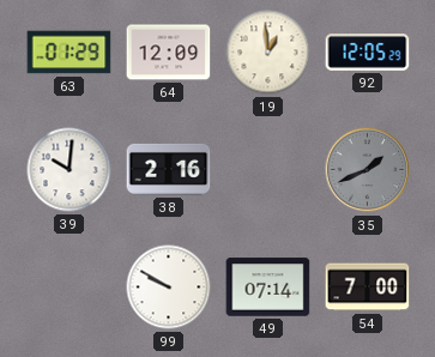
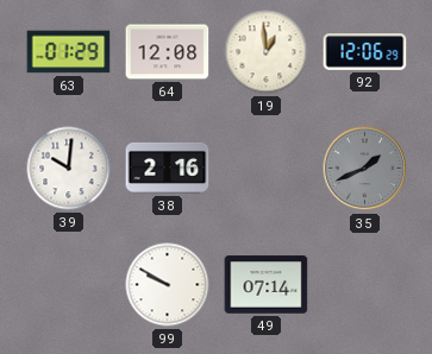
64: 12:09 -> 12:08
92: 12:05 -> 12:06
54: 7:00 -> none
